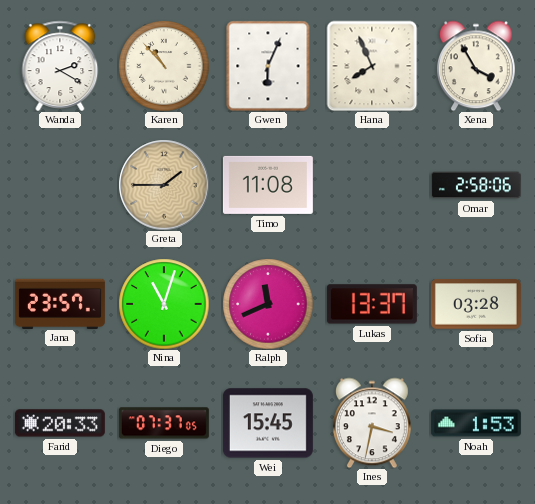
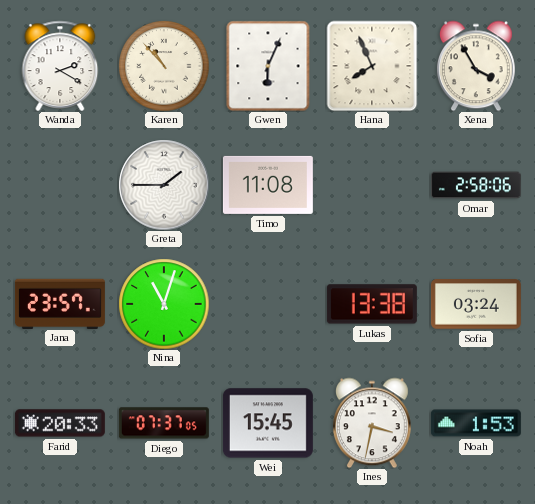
Greta dial: champagne -> white
Ralph: 11:41 -> none
Lukas: 13:37 -> 13:38
Sofia: 03:28 -> 03:24
